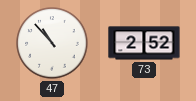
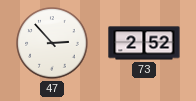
47: 10:53 -> 2:53
